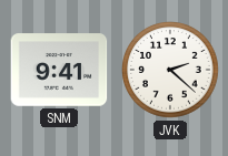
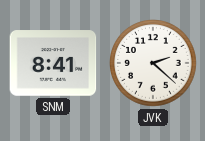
SNM: 9:41 -> 8:41
